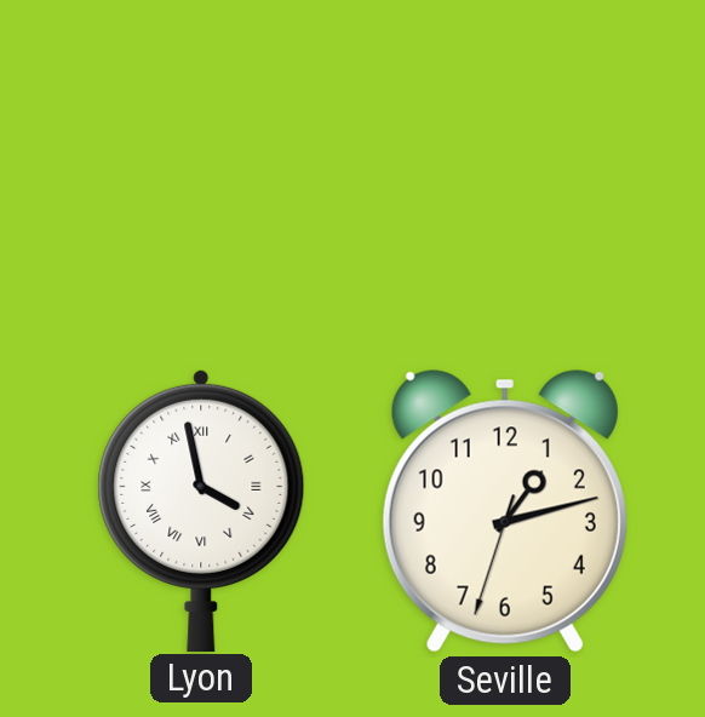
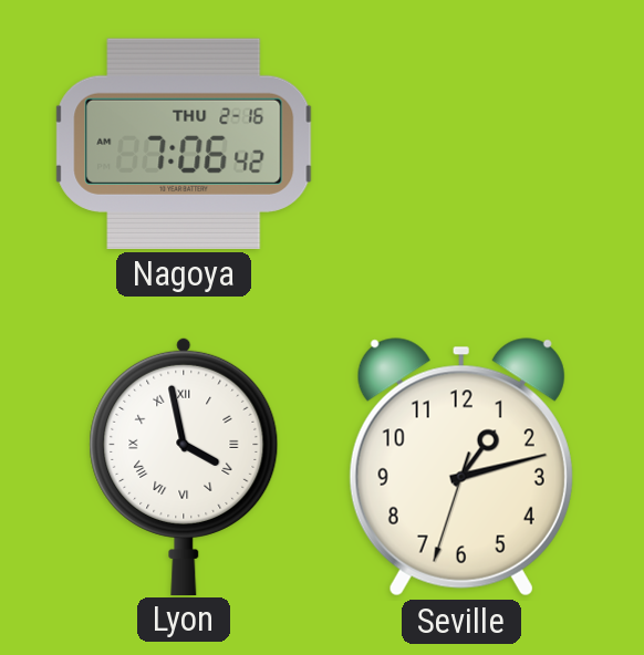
Nagoya: none -> 7:06
